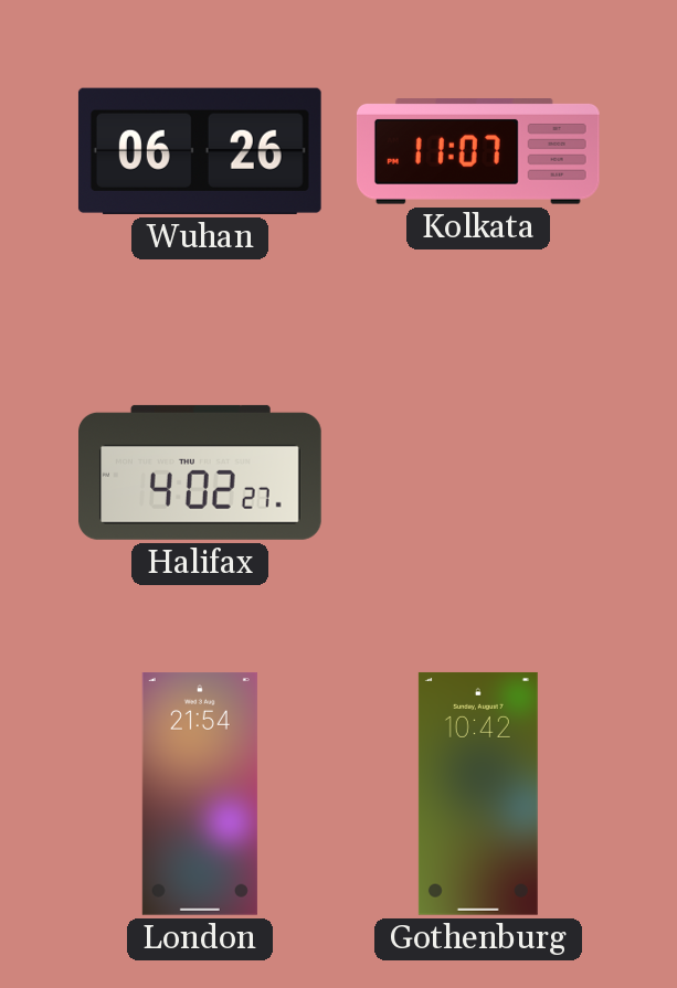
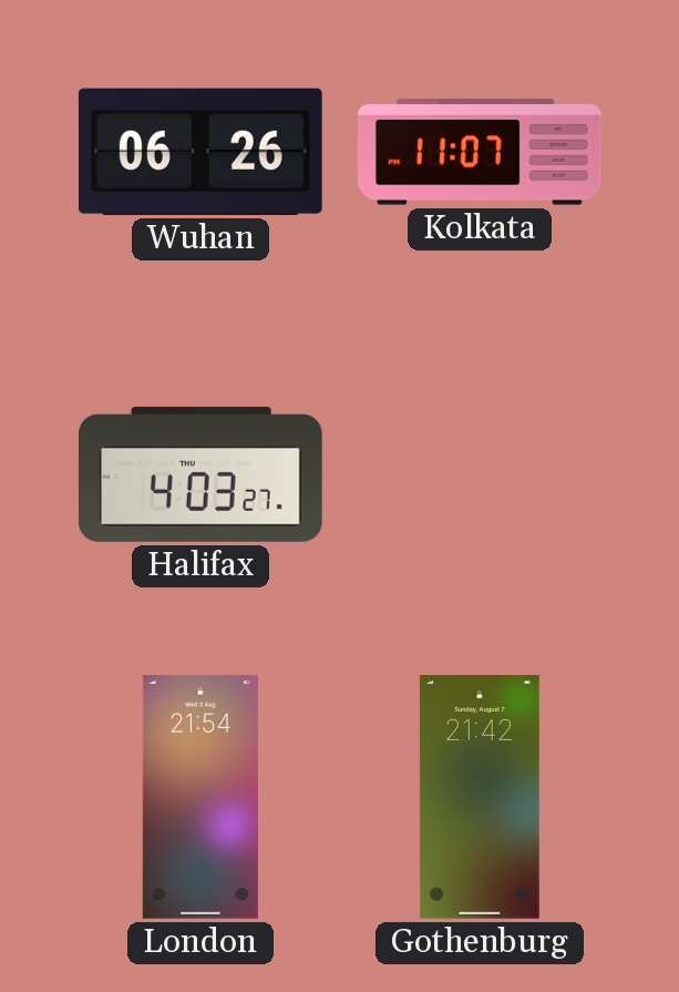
Halifax: 4:02 -> 4:03
Gothenburg: 10:42 -> 21:42
